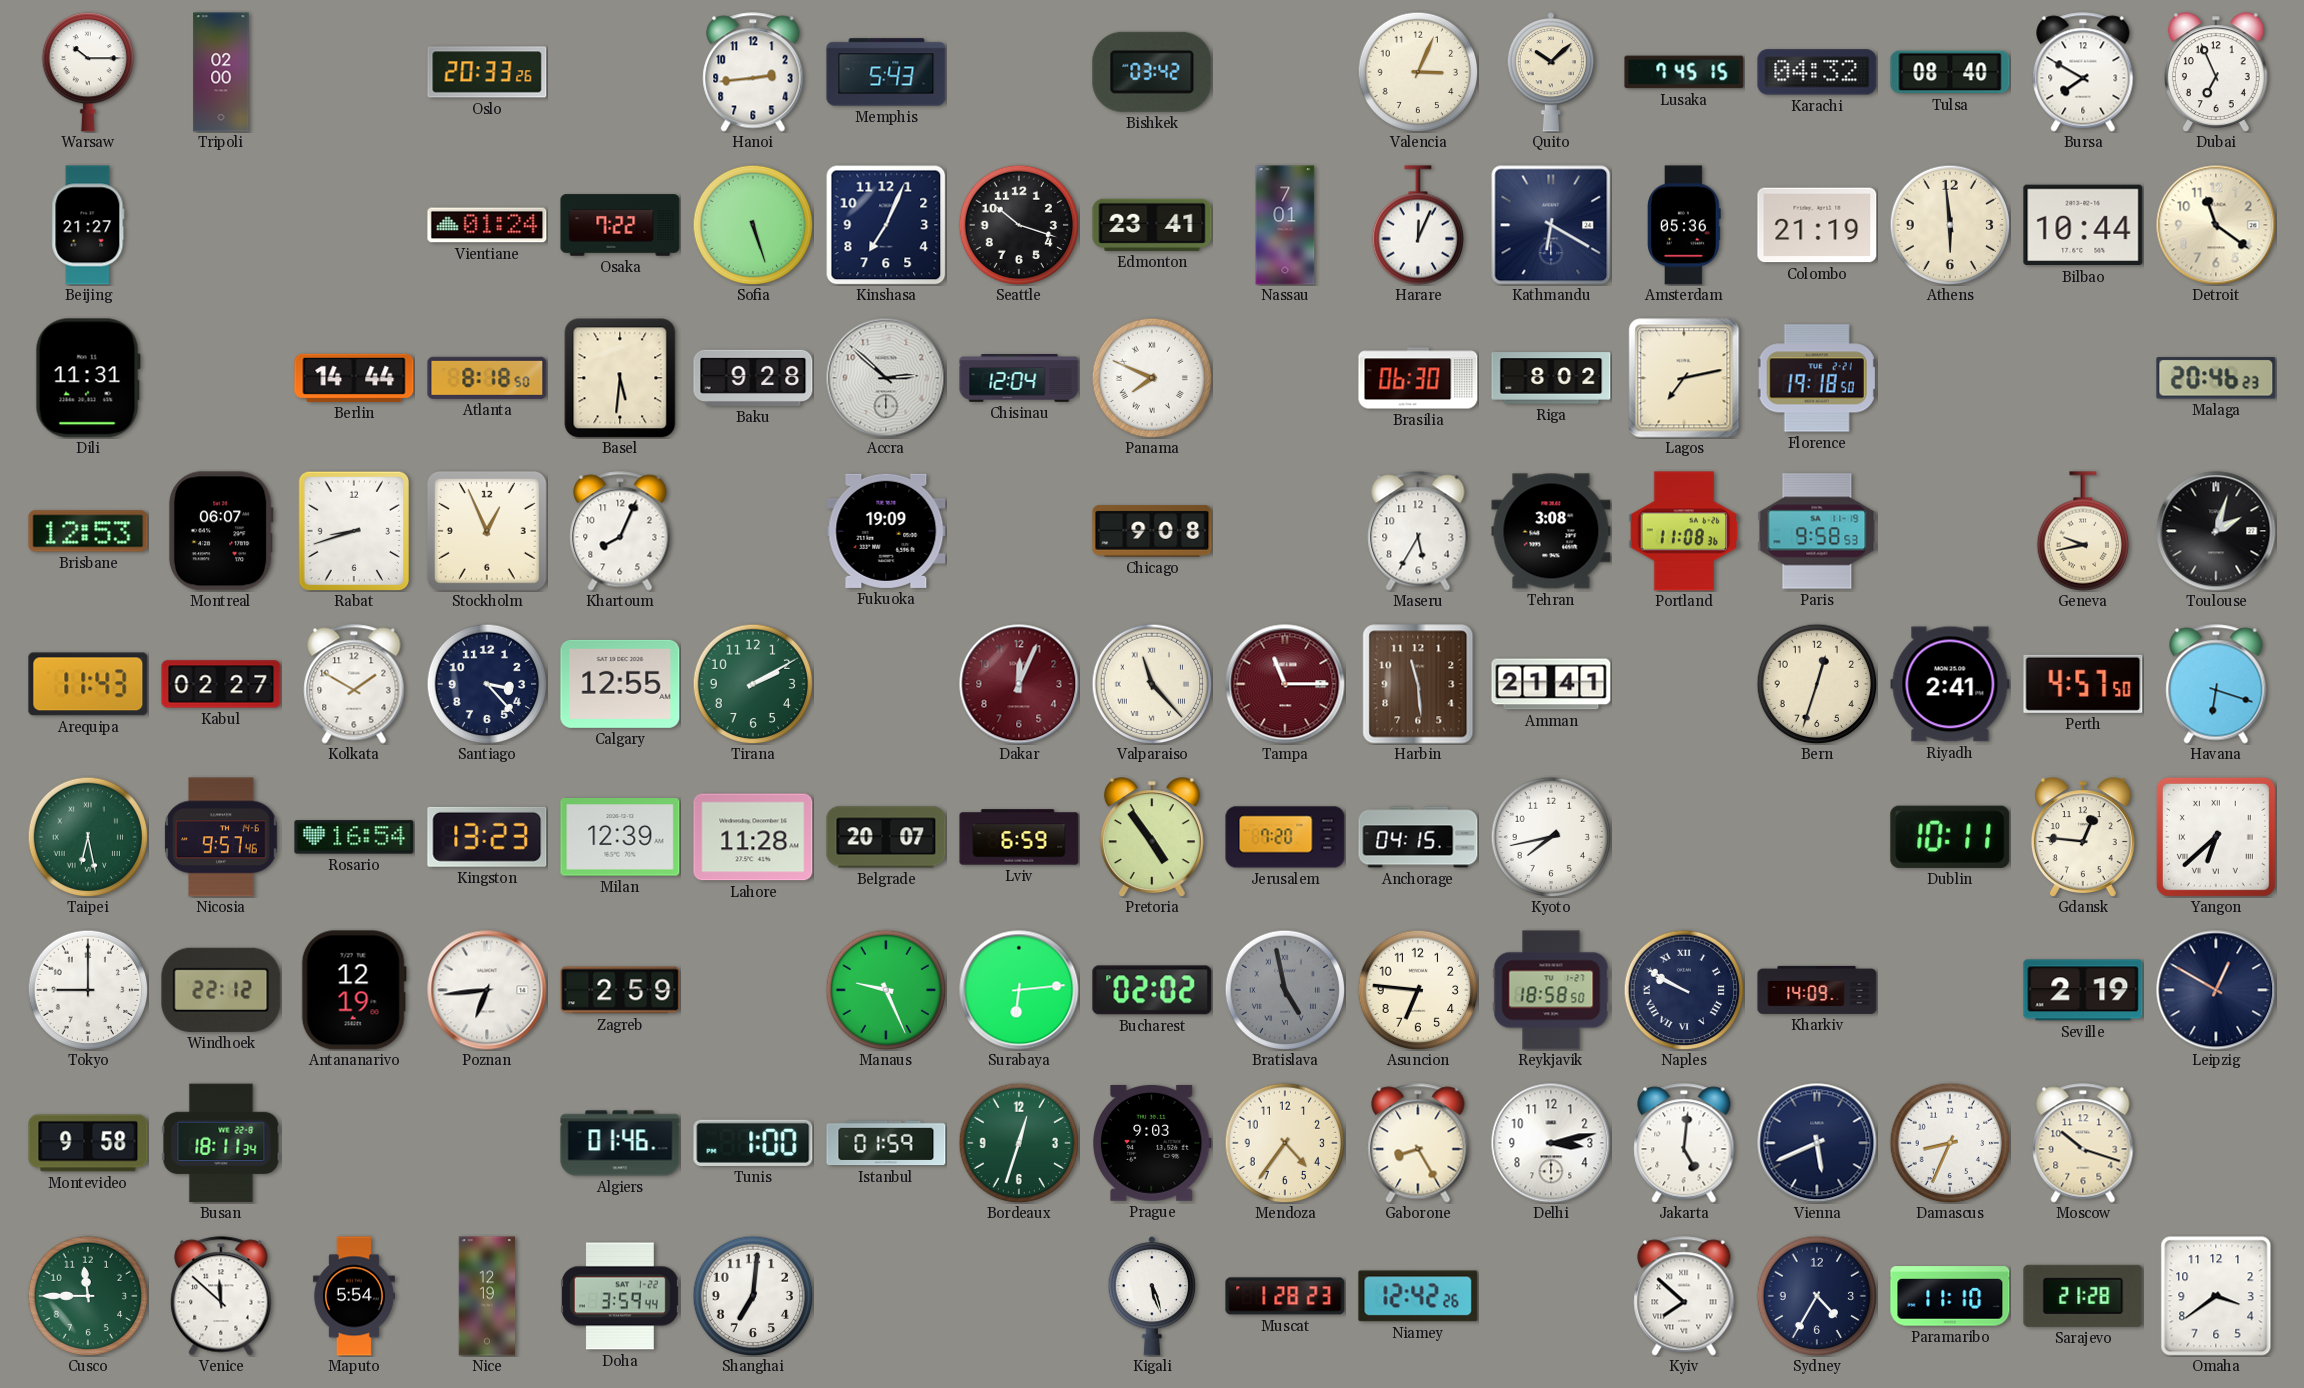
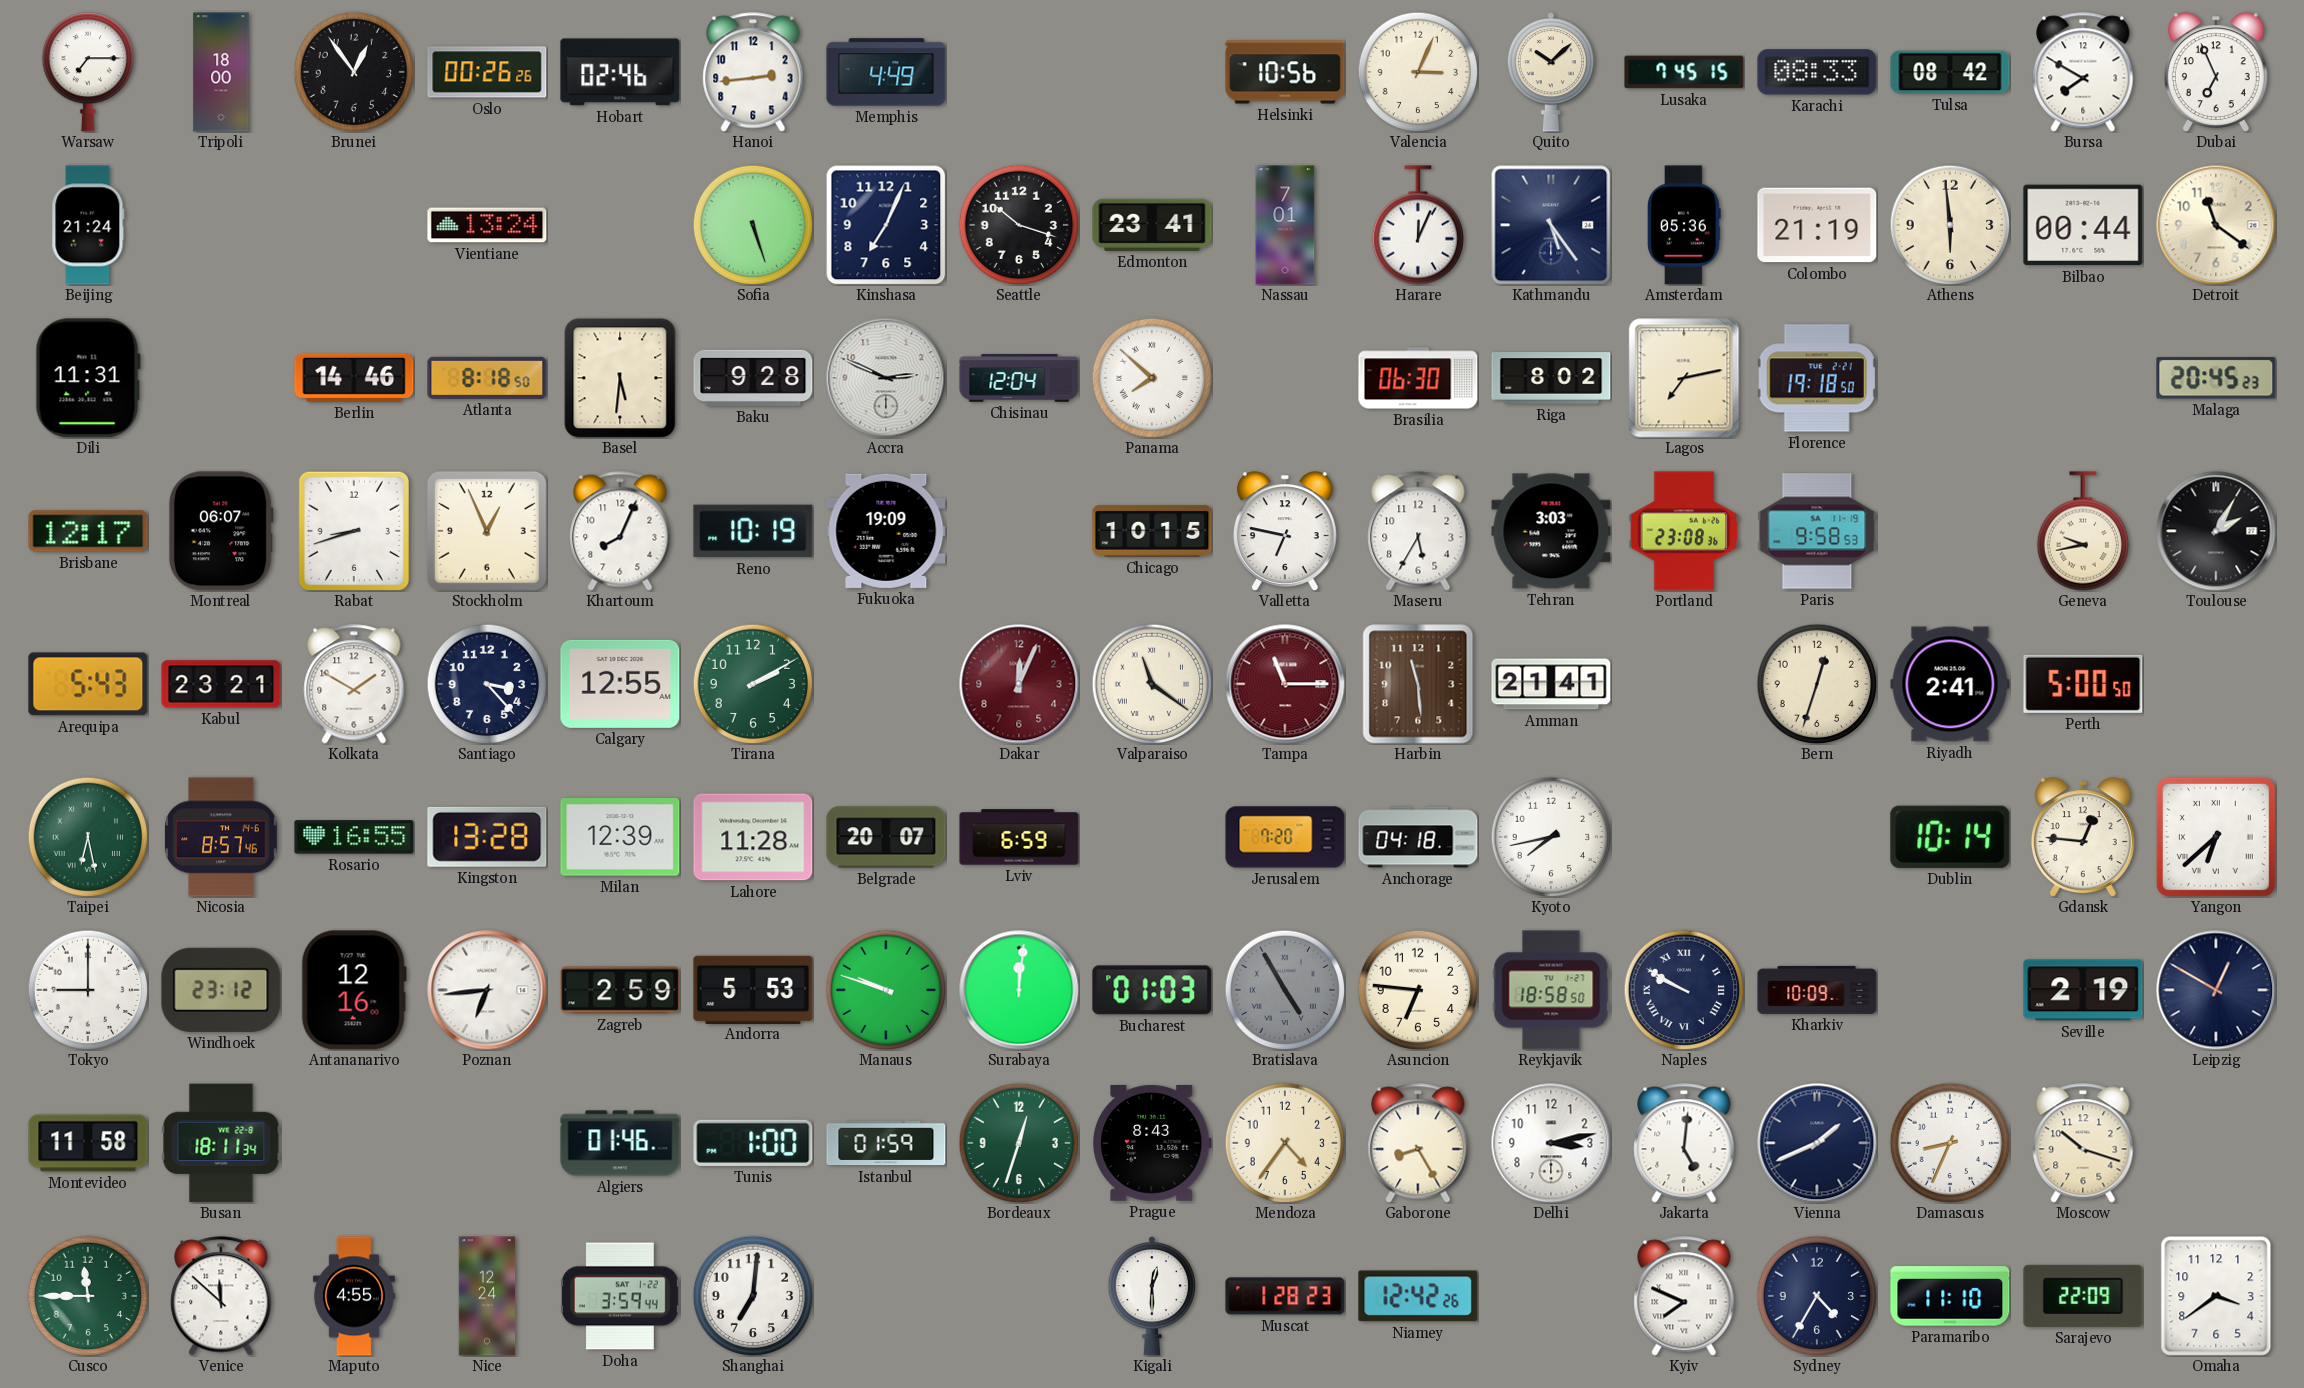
Warsaw: 10:15 -> 7:15
Tripoli: 02:00 -> 18:00
Brunei: none -> 12:54
Oslo: 20:33 -> 00:26
Hobart: none -> 02:46
Memphis: 5:43 -> 4:49
Bishkek: 03:42 -> none
Helsinki: none -> 10:56
Karachi: 04:32 -> 08:33
Tulsa: 08:40 -> 08:42
Beijing: 21:27 -> 21:24
Vientiane: 01:24 -> 13:24
Osaka: 7:22 -> none
Kathmandu: 6:20 -> 5:24
Bilbao: 10:44 -> 00:44
Berlin: 14:44 -> 14:46
Accra: 2:52 -> 2:49
Panama: 7:49 -> 7:52
Malaga: 20:46 -> 20:45
Brisbane: 12:53 -> 12:17
Reno: none -> 10:19
Chicago: 9:08 -> 10:15
Valletta: none -> 6:47
Tehran: 3:08 -> 3:03
Portland: 11:08 -> 23:08
Toulouse: 2:03 -> 2:05
Arequipa: 11:43 -> 5:43
Kabul: 02:27 -> 23:21
Valparaiso: 11:23 -> 11:21
Perth: 4:57 -> 5:00
Havana: 6:18 -> none
Nicosia: 9:57 -> 8:57
Rosario: 16:54 -> 16:55
Kingston: 13:23 -> 13:28
Pretoria: 4:54 -> none
Anchorage: 04:15 -> 04:18
Dublin: 10:11 -> 10:14
Windhoek: 22:12 -> 23:12
Antananarivo: 12:19 -> 12:16
Andorra: none -> 5:53
Manaus: 9:26 -> 9:48
Surabaya: 6:14 -> 12:01
Bucharest: 02:02 -> 01:03
Bratislava: 4:58 -> 4:55
Kharkiv: 14:09 -> 10:09
Montevideo: 9:58 -> 11:58
Prague: 9:03 -> 8:43
Vienna: 5:41 -> 1:41
Maputo: 5:54 -> 4:55
Nice: 12:19 -> 12:24
Kigali: 5:27 -> 12:30
Kyiv: 7:52 -> 7:49
Sarajevo: 21:28 -> 22:09
